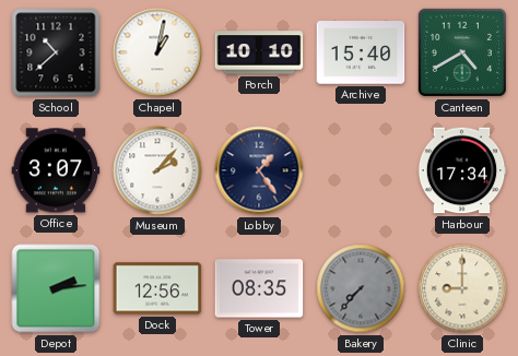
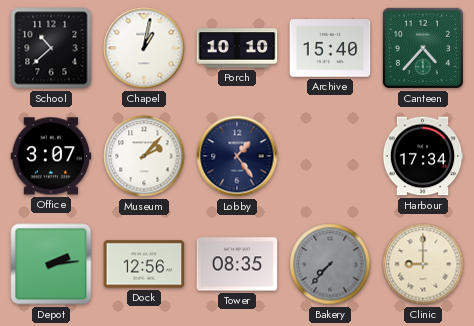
Canteen: 4:40 -> 4:37
